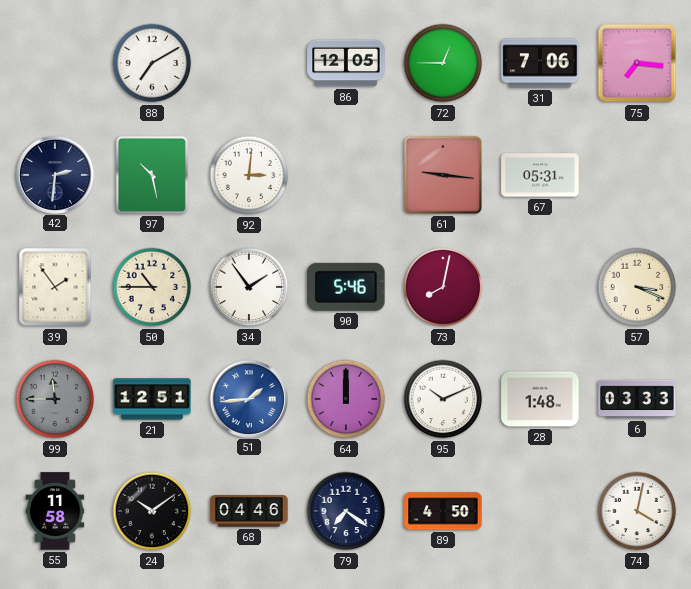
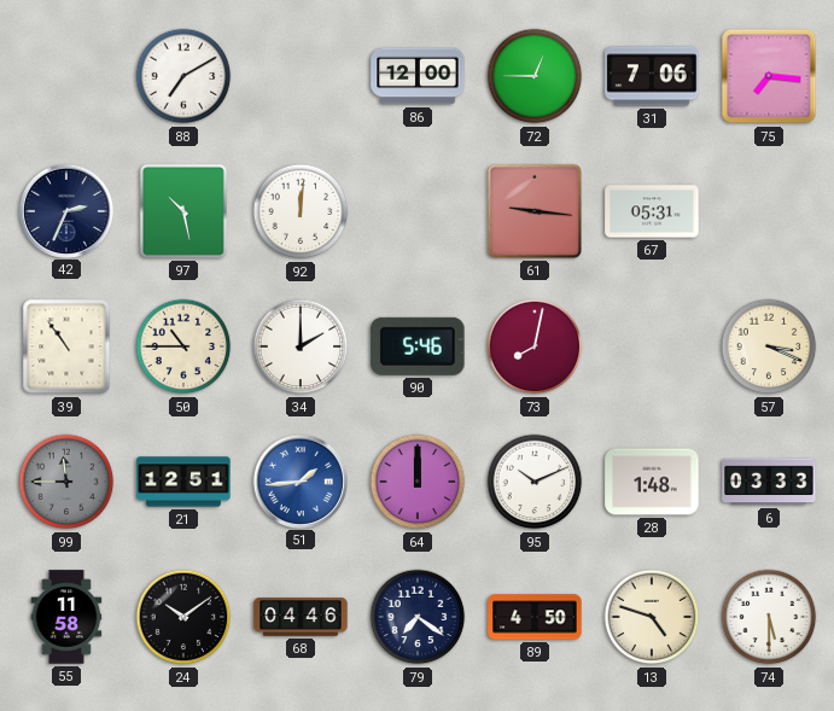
86: 12:05 -> 12:00
42: 2:31 -> 2:34
92: 3:01 -> 12:01
39: 1:54 -> 10:54
34: 1:54 -> 2:00
13: none -> 4:48
74: 4:02 -> 5:30
